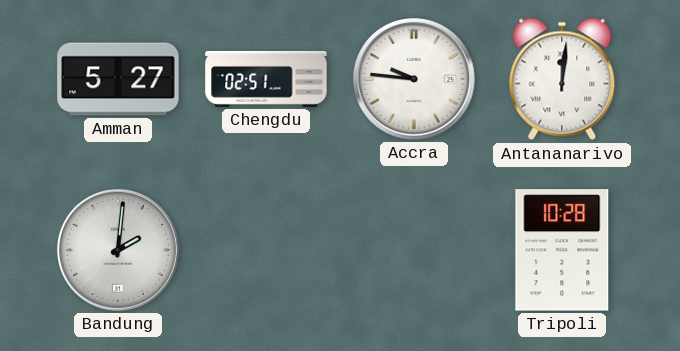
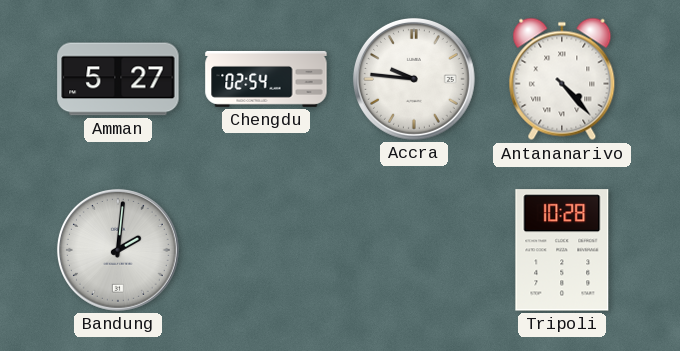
Chengdu: 02:51 -> 02:54
Antananarivo: 12:01 -> 4:23
